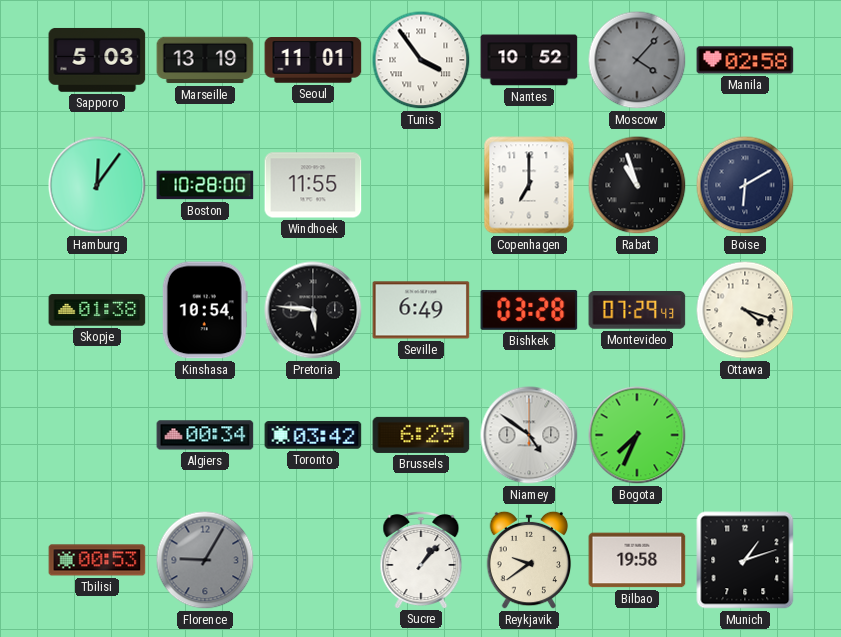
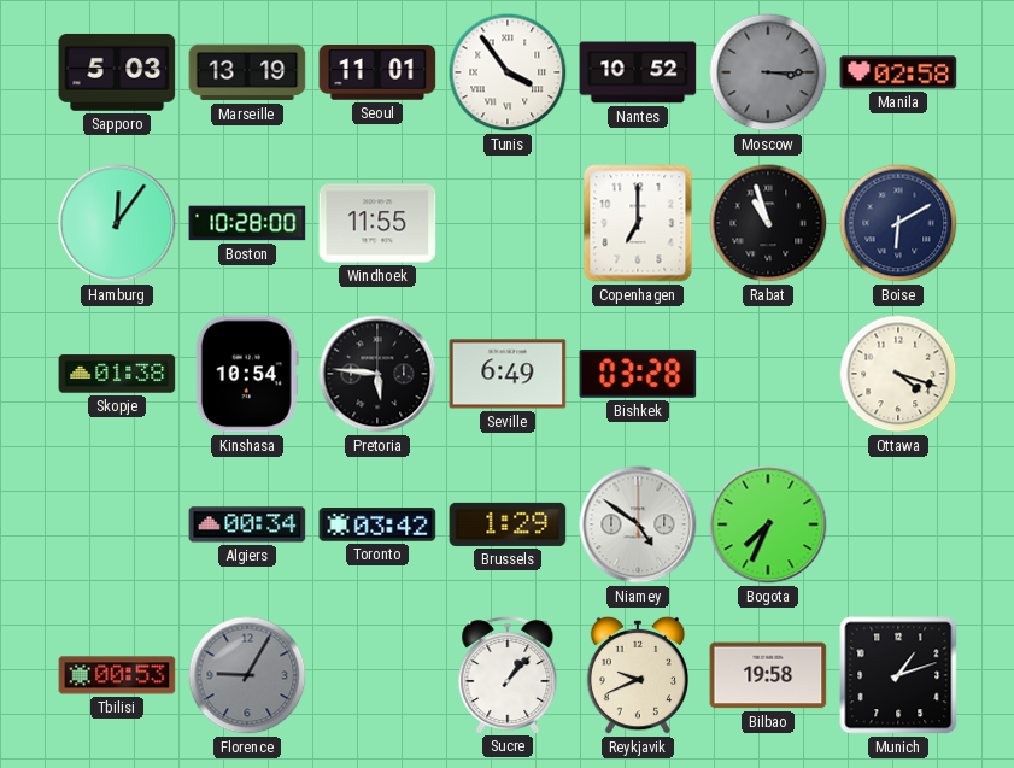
Moscow: 4:07 -> 3:15
Montevideo: 07:29 -> none
Brussels: 6:29 -> 1:29
Reykjavik: 9:39 -> 9:41
